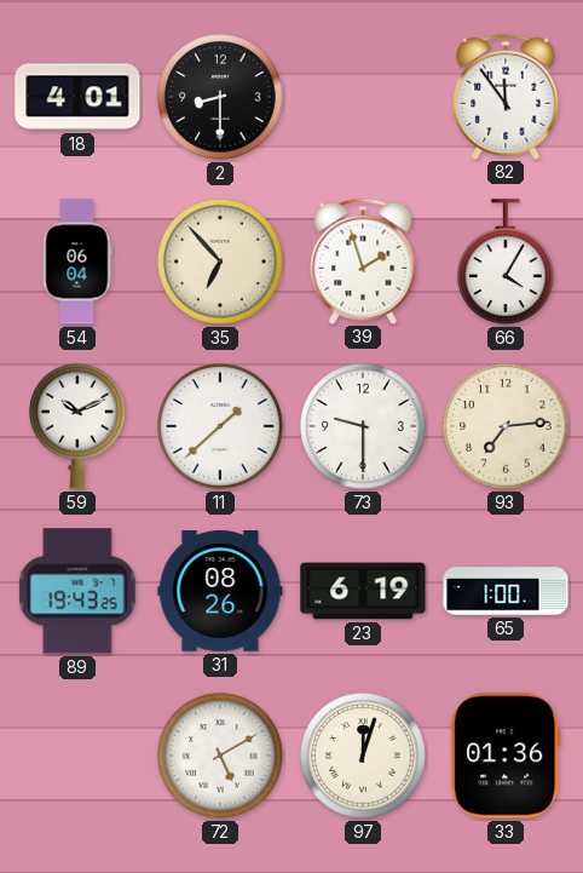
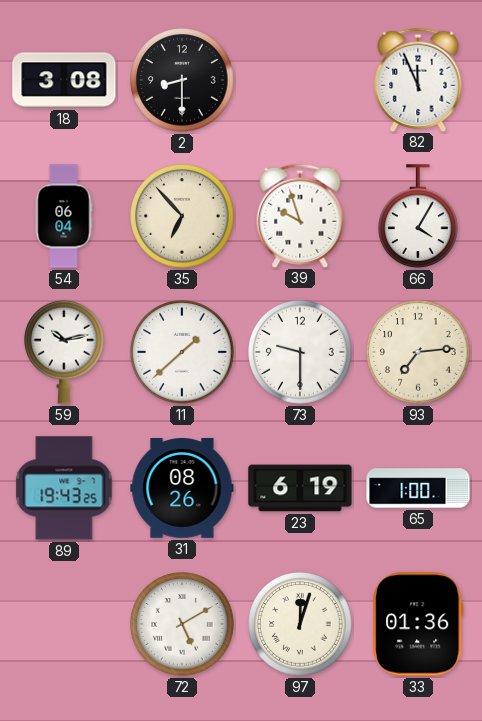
18: 4:01 -> 3:08
82: 11:54 -> 11:56
39: 1:57 -> 9:57
59: 10:11 -> 10:13
